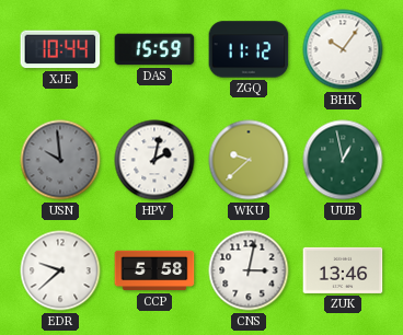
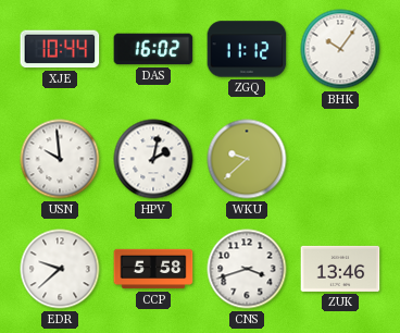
DAS: 15:59 -> 16:02
USN dial: grey -> white
UUB: 12:58 -> none
CNS: 3:02 -> 3:42
